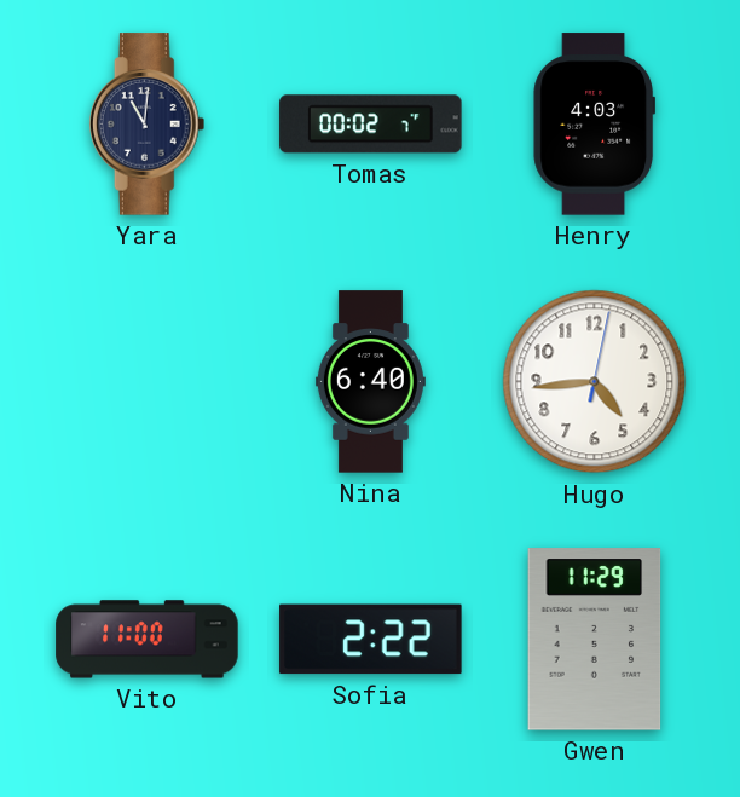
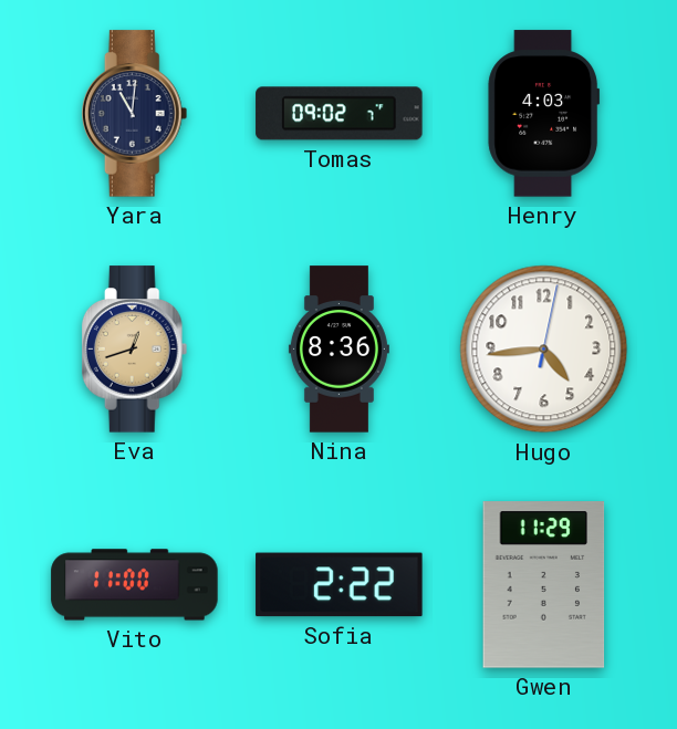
Tomas: 00:02 -> 09:02
Eva: none -> 12:42
Nina: 6:40 -> 8:36
